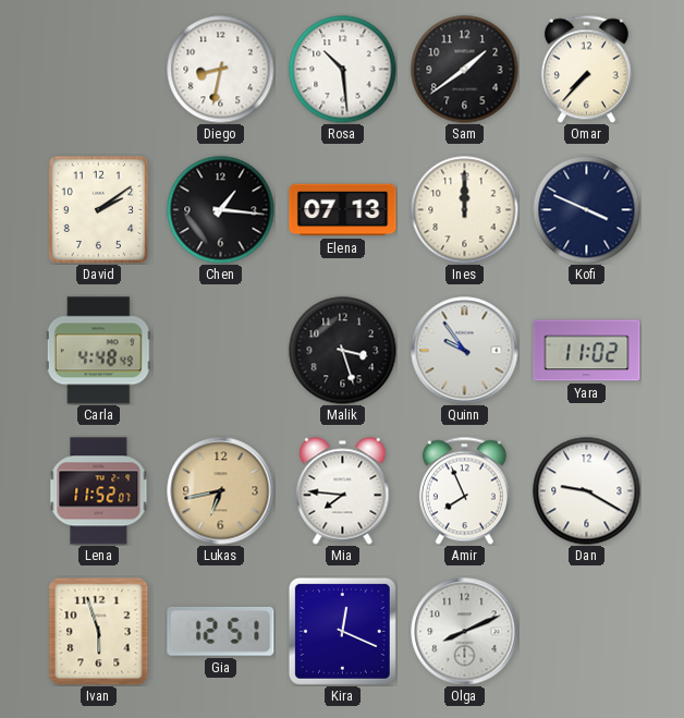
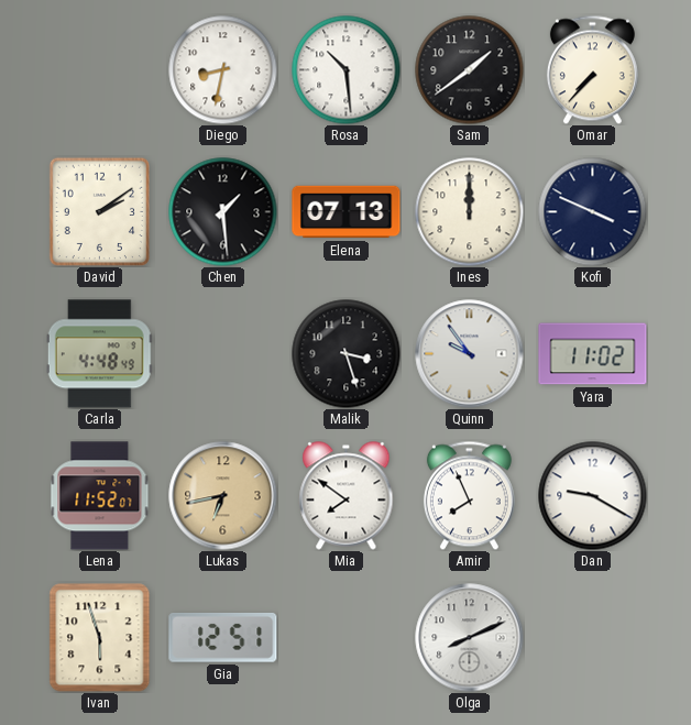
Chen: 1:16 -> 1:29
Mia: 7:46 -> 7:51
Kira: 12:19 -> none
